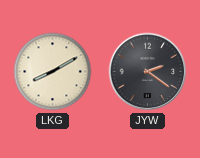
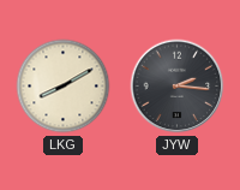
JYW: 2:21 -> 2:16
